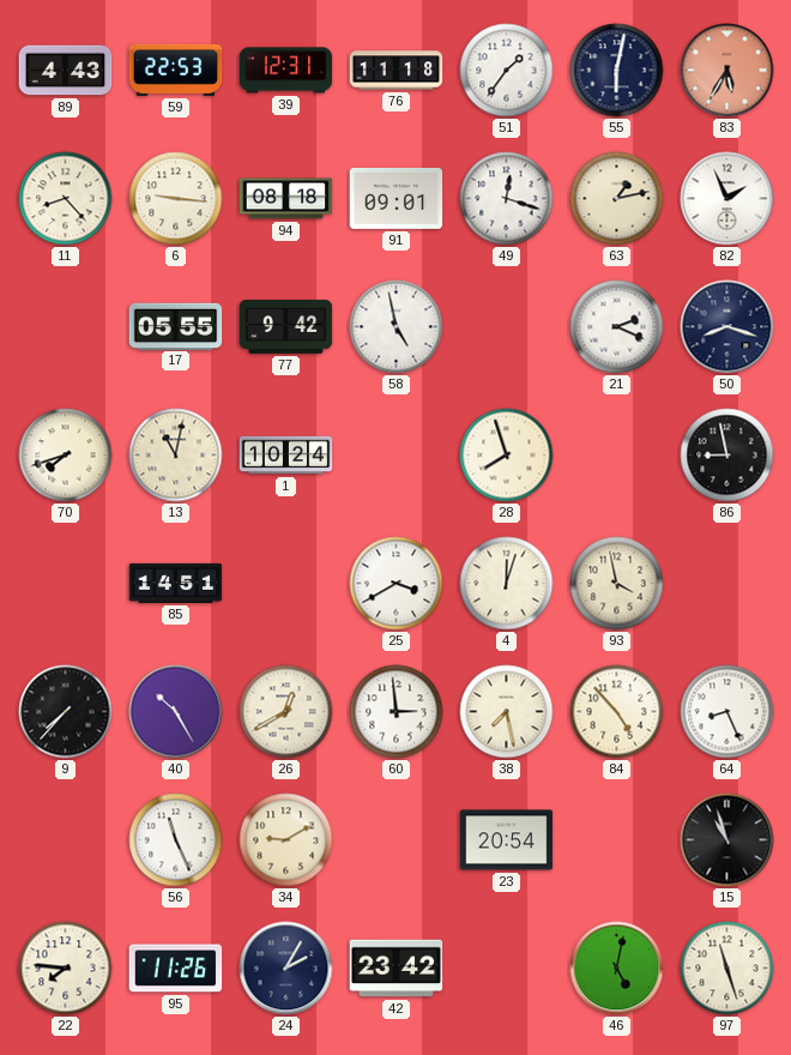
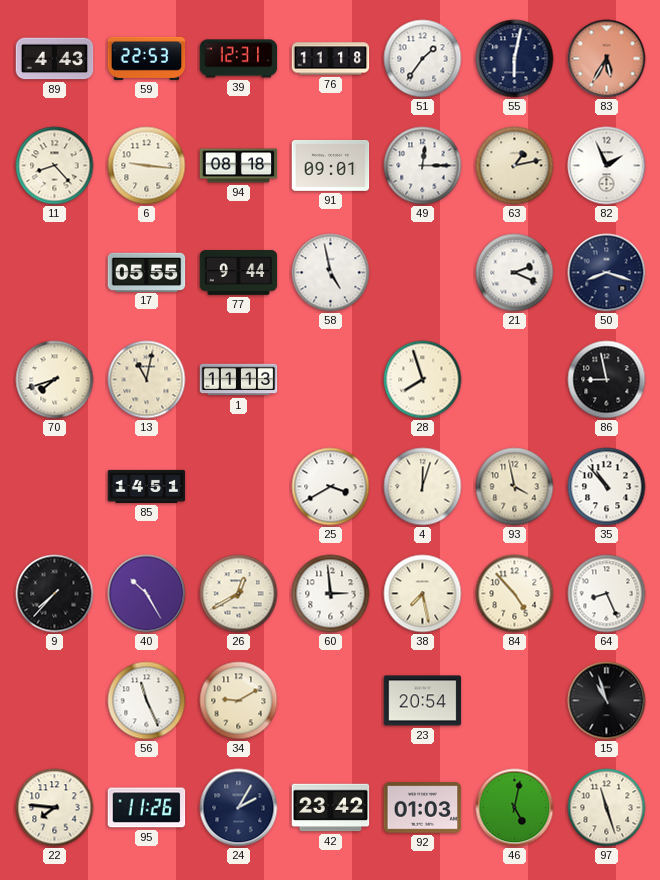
49: 12:18 -> 12:15
77: 9:42 -> 9:44
1: 10:24 -> 11:13
35: none -> 10:53
92: none -> 01:03
